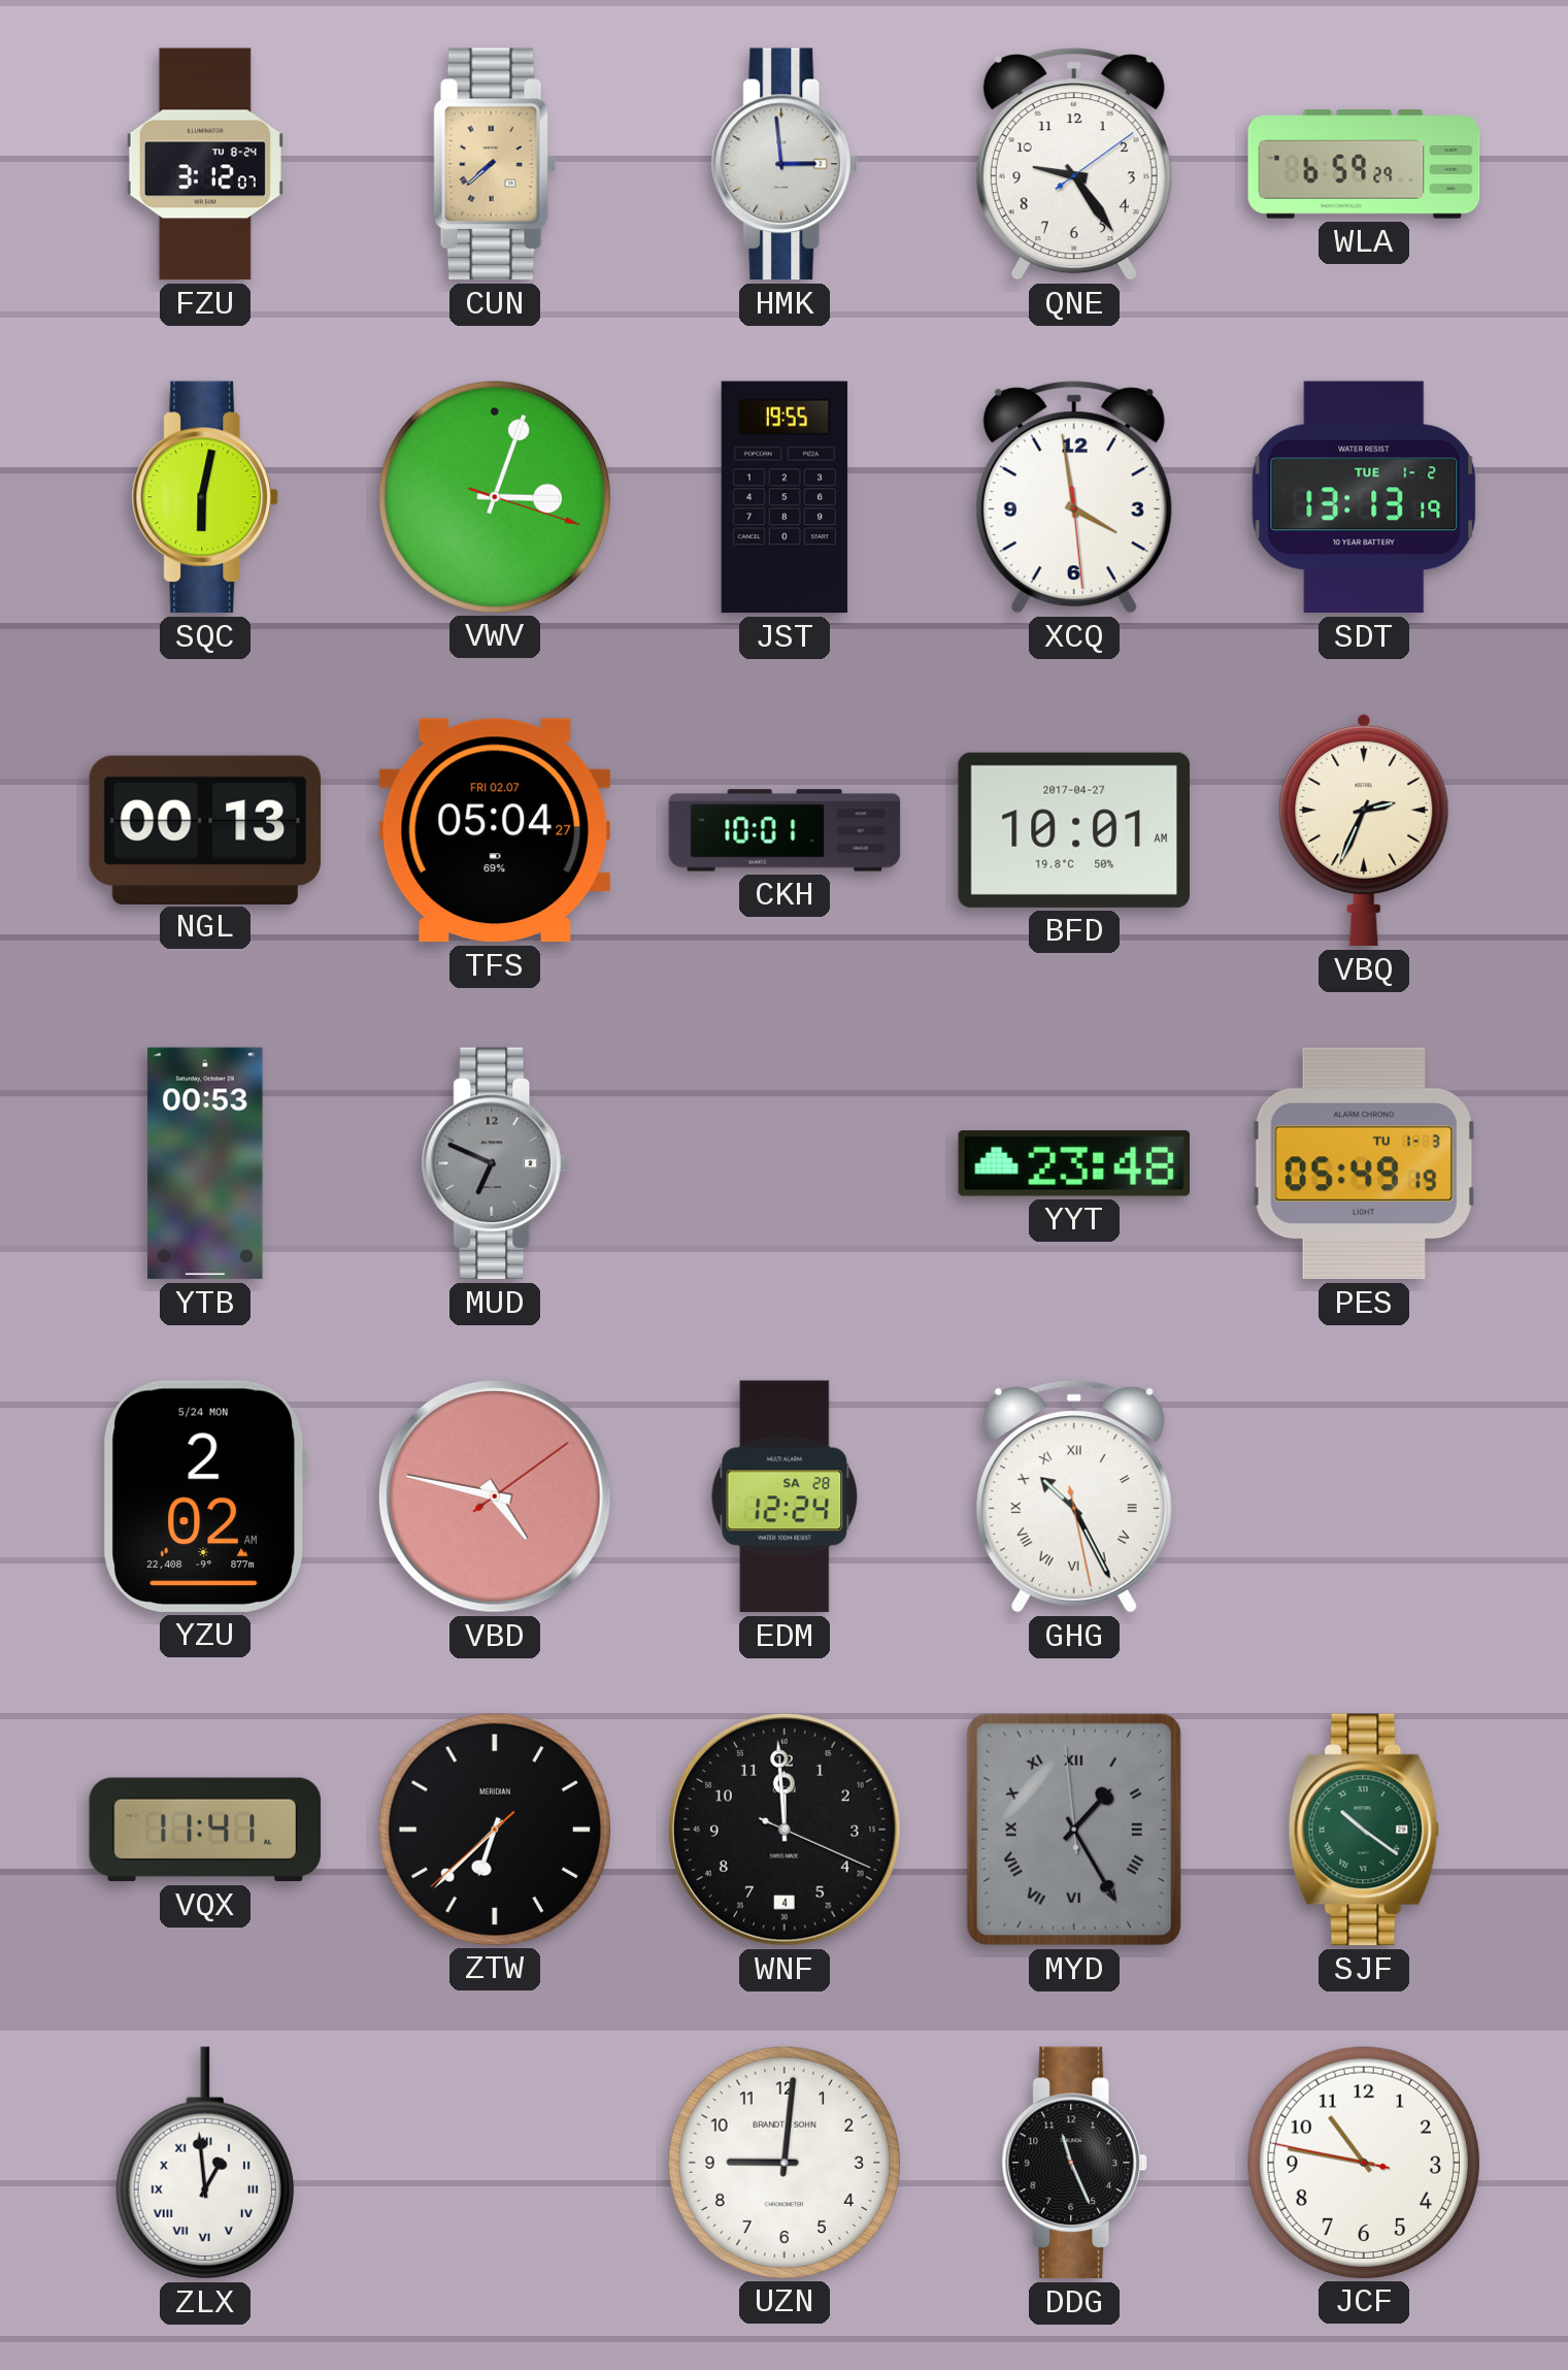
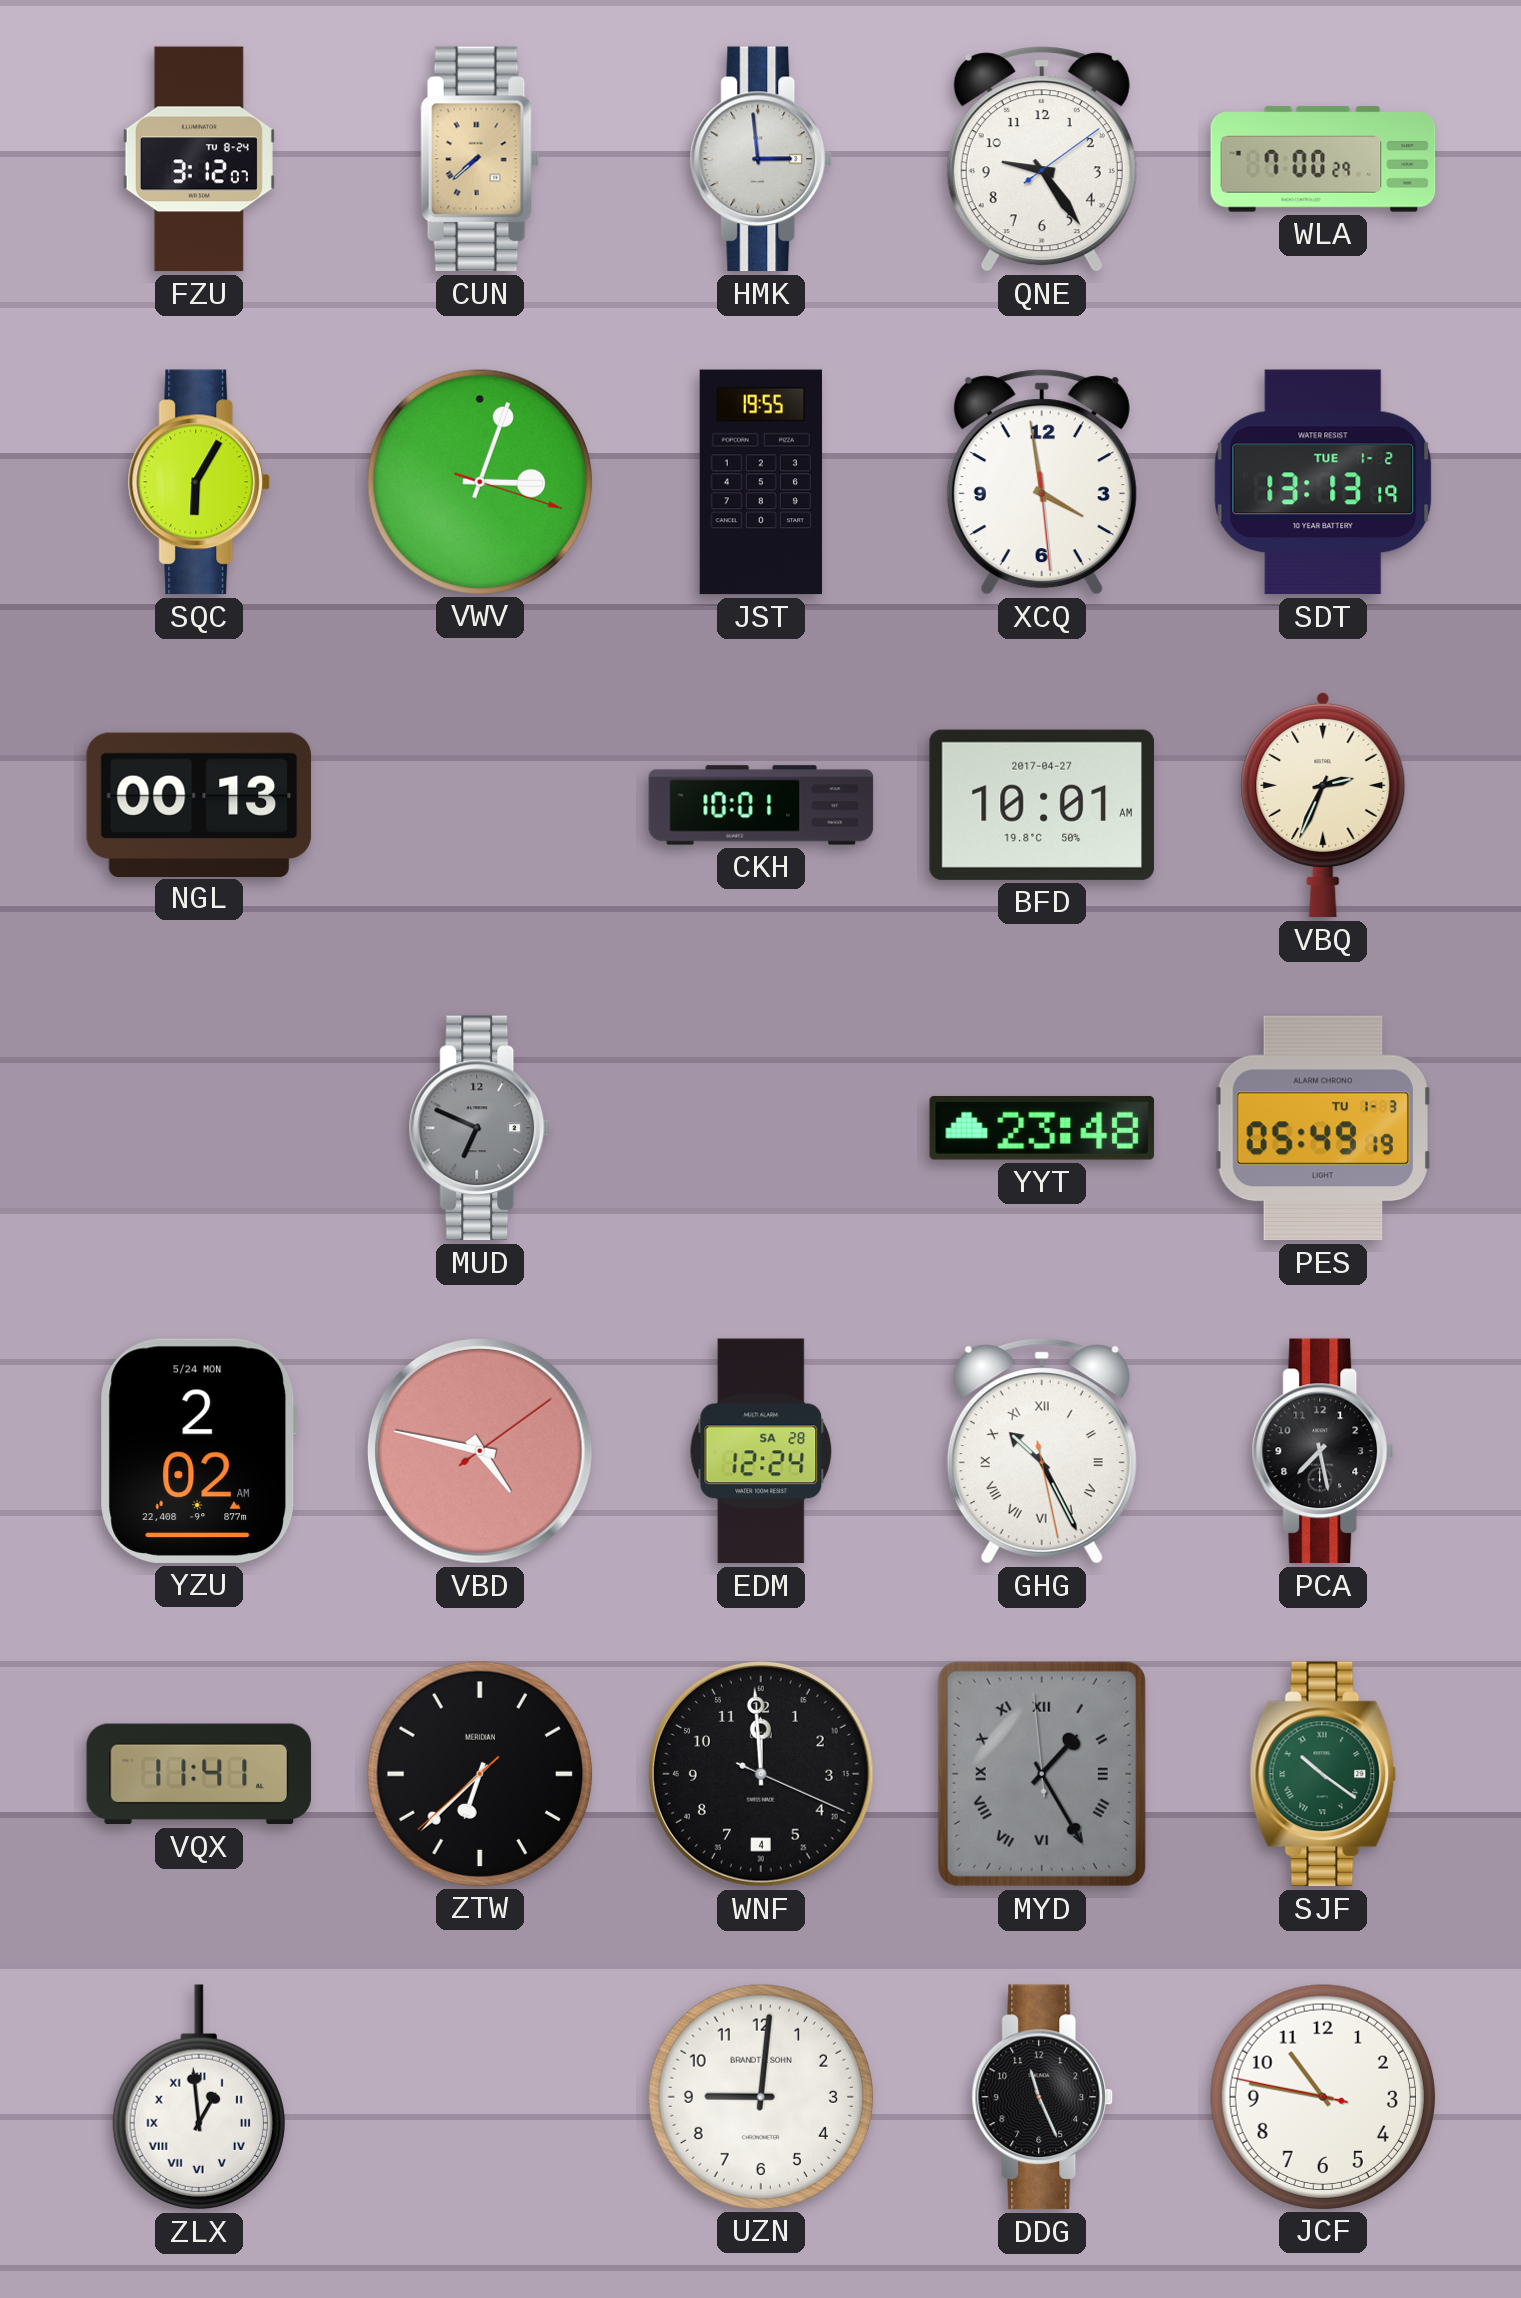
WLA: 6:59 -> 7:00
SQC: 6:02 -> 6:05
TFS: 05:04 -> none
YTB: 00:53 -> none
PCA: none -> 7:28
